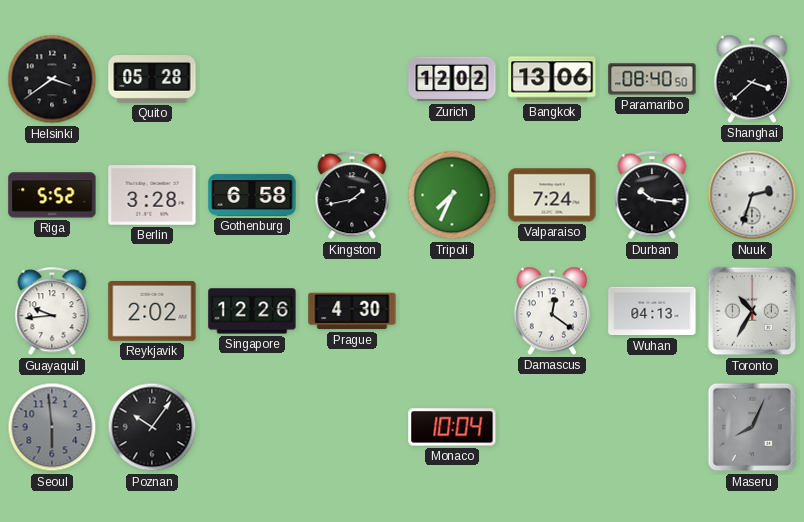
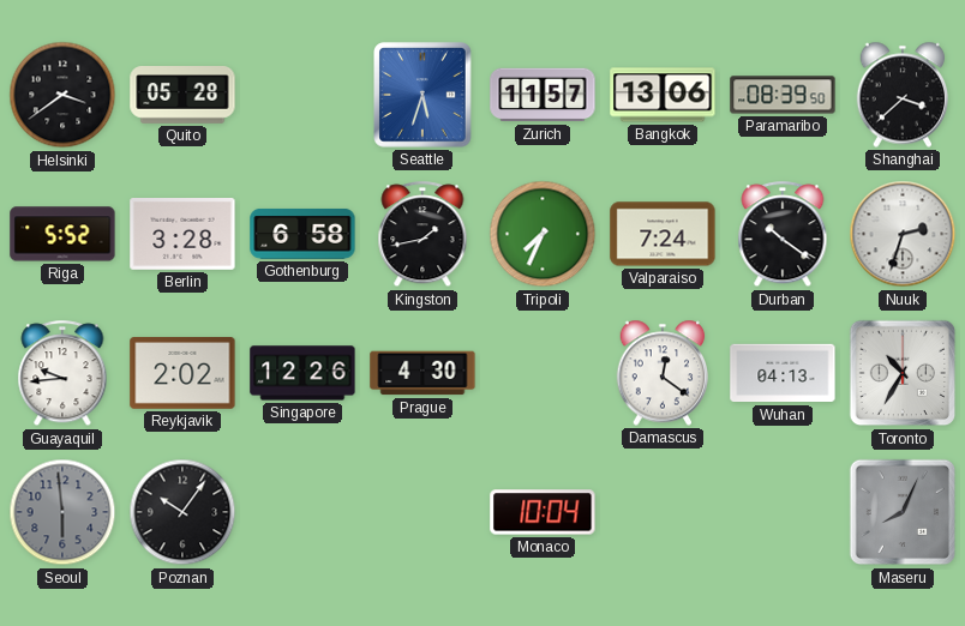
Seattle: none -> 5:33
Zurich: 12:02 -> 11:57
Paramaribo: 08:40 -> 08:39
Durban: 10:16 -> 10:21
